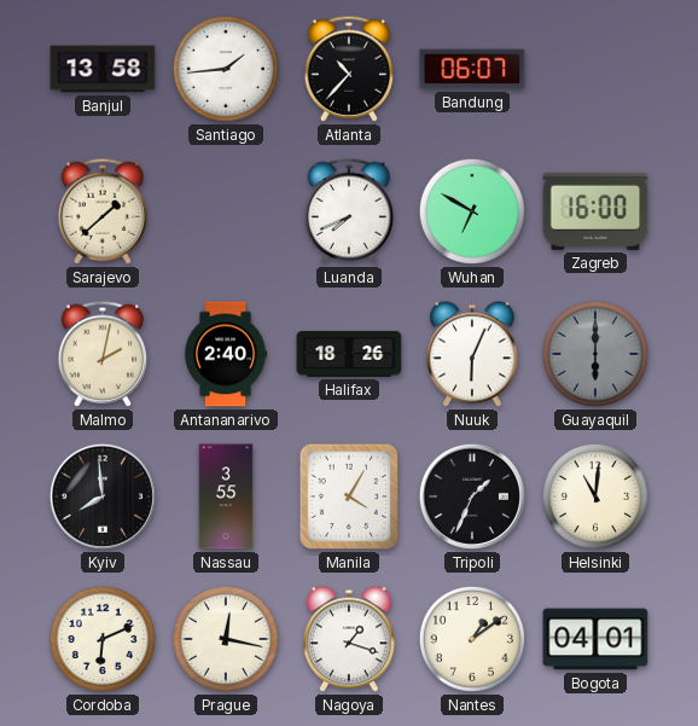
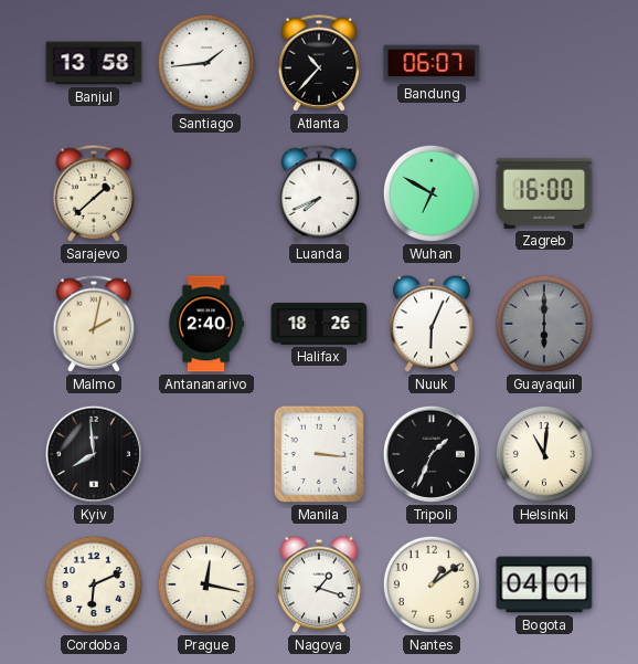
Nassau: 3:55 -> none
Manila: 4:05 -> 3:16
